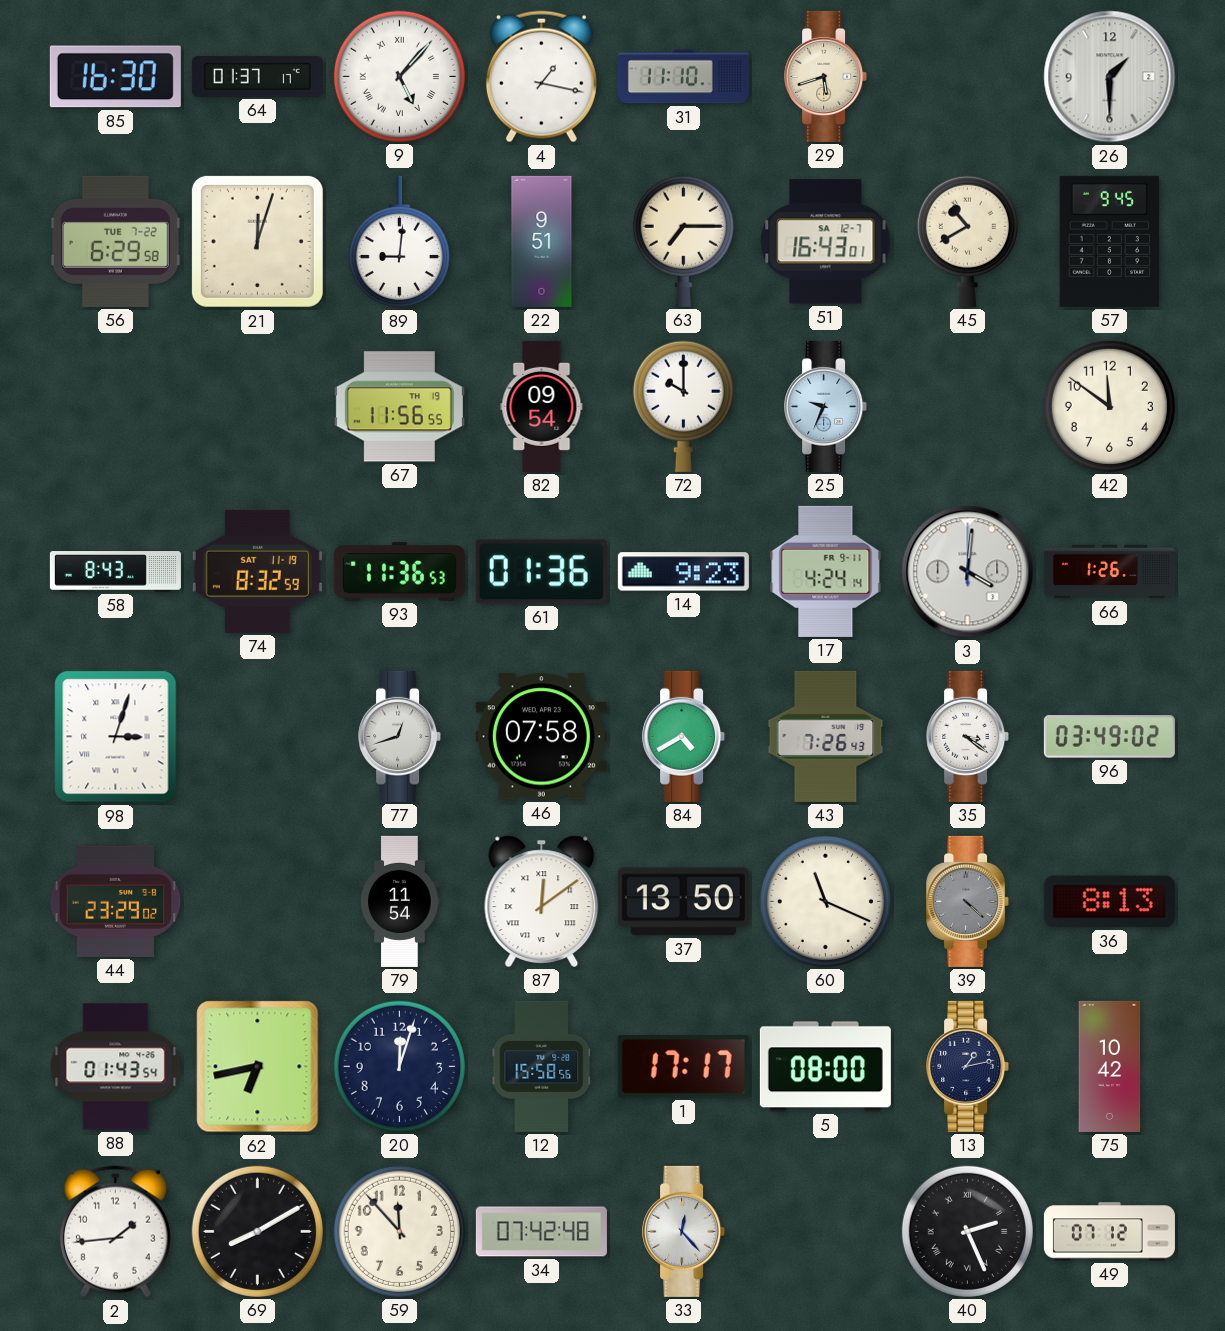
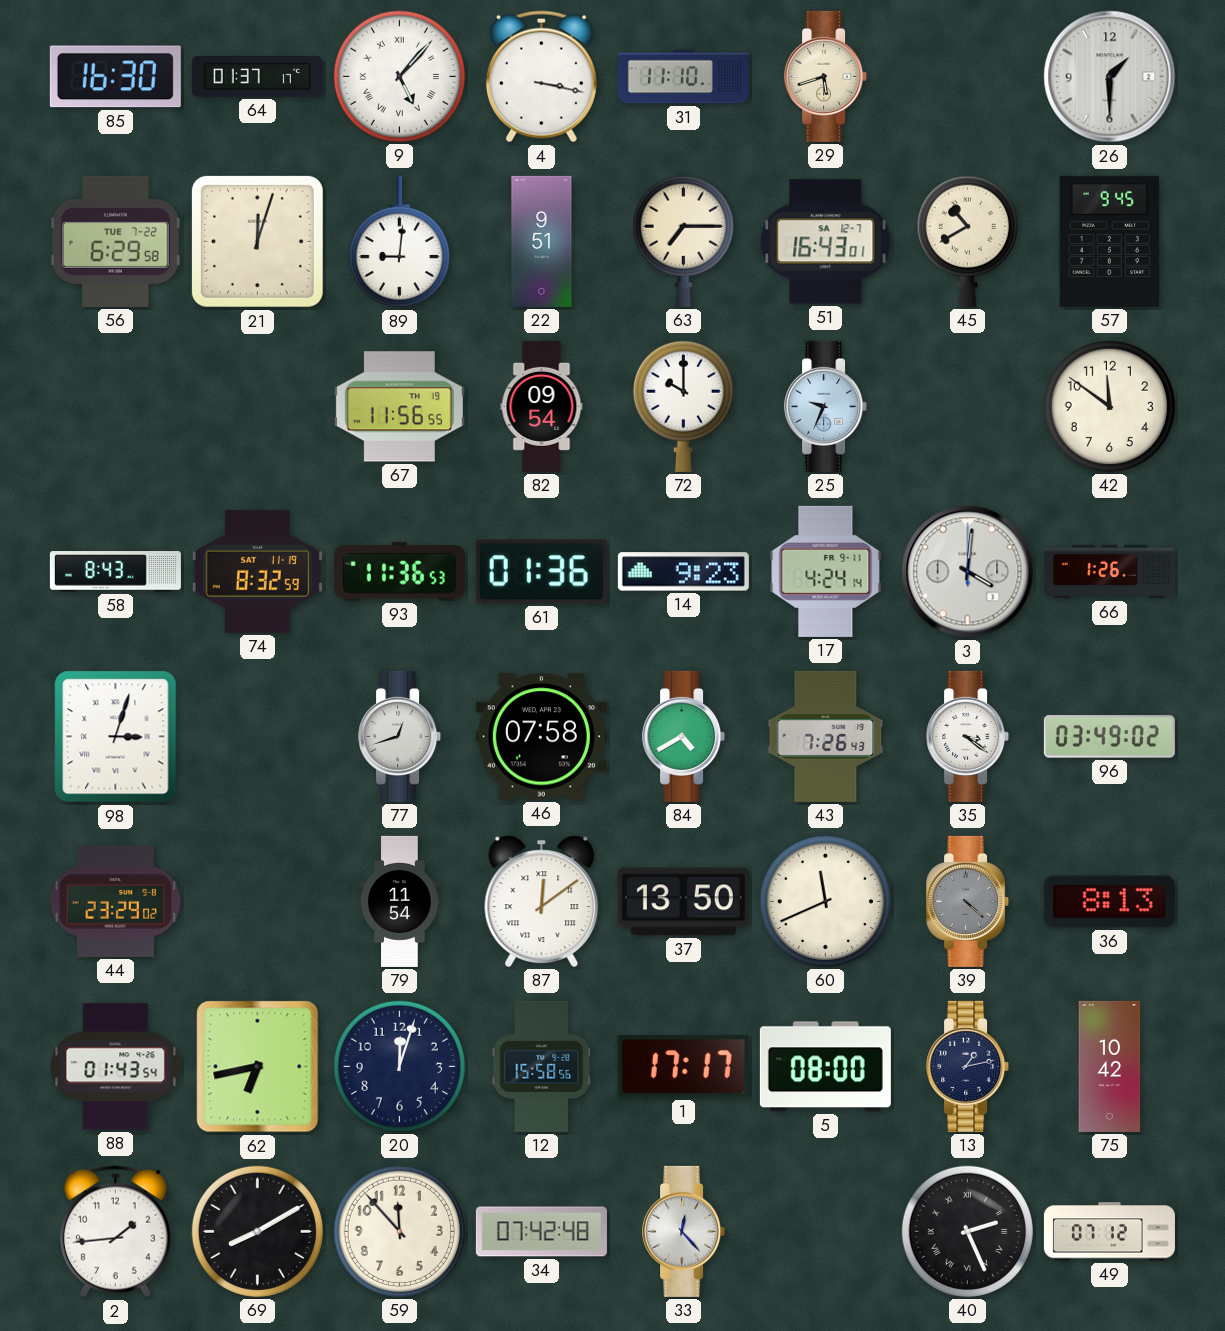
4: 1:17 -> 3:17
60: 11:19 -> 11:41
